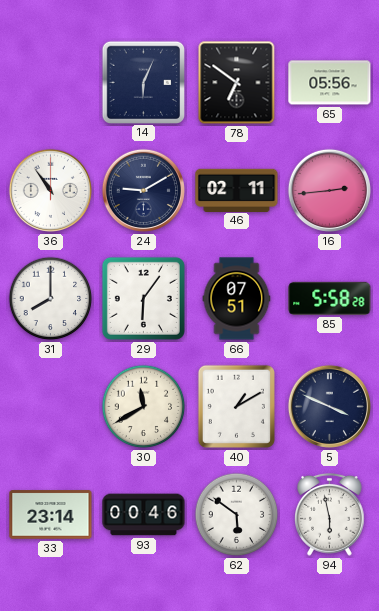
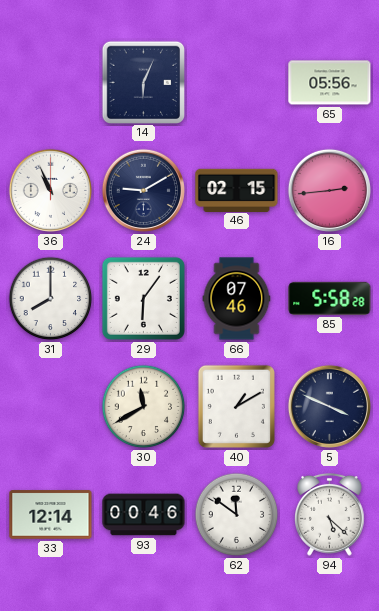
78: 6:51 -> none
36: 10:54 -> 10:56
46: 02:11 -> 02:15
66: 07:51 -> 07:46
33: 23:14 -> 12:14
62: 5:51 -> 11:51
94: 5:58 -> 5:22
